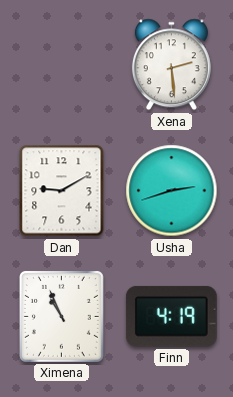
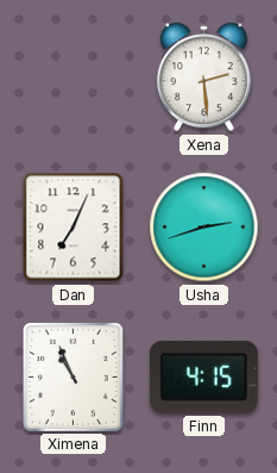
Dan: 9:10 -> 7:04
Finn: 4:19 -> 4:15
